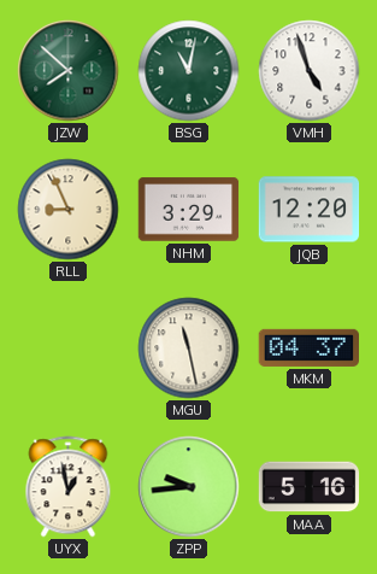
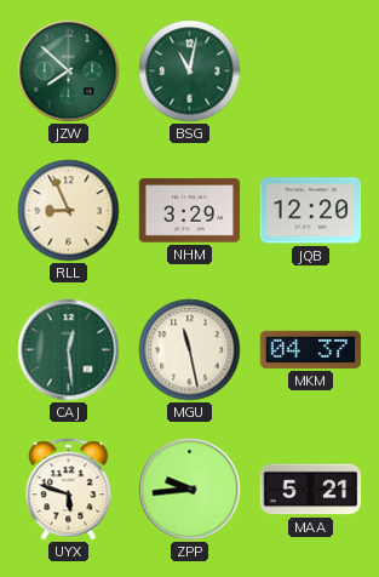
VMH: 4:57 -> none
CAJ: none -> 12:29
UYX: 12:58 -> 5:48
MAA: 5:16 -> 5:21
